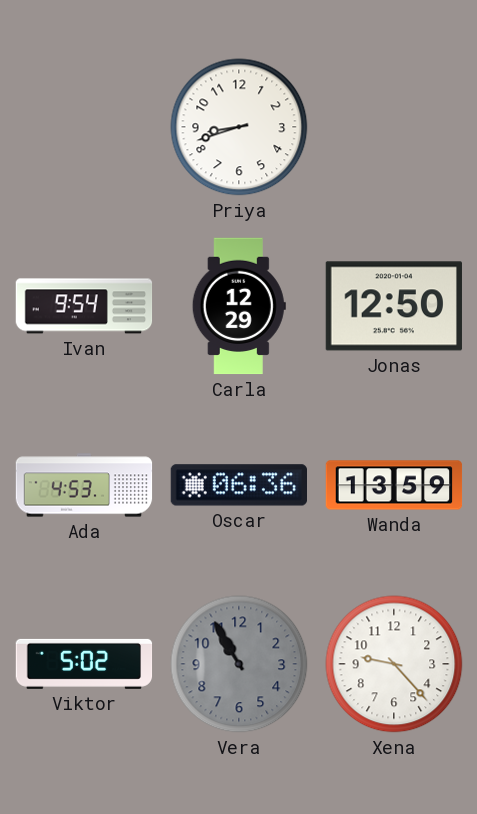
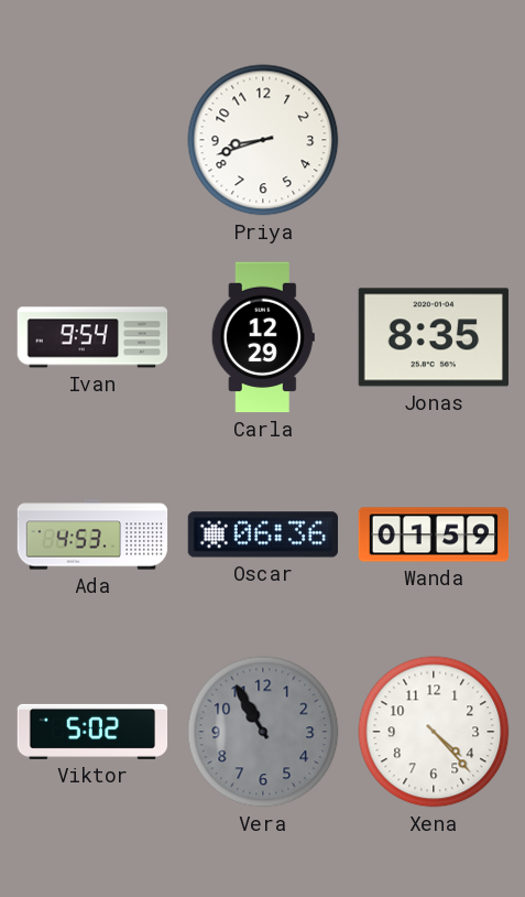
Jonas: 12:50 -> 8:35
Wanda: 13:59 -> 01:59
Xena: 9:23 -> 4:23
